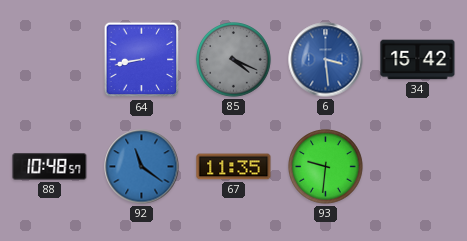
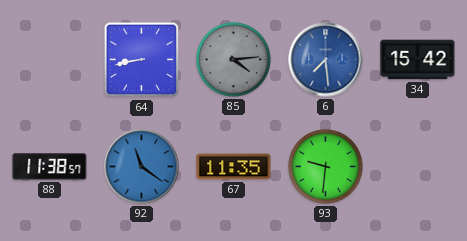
85: 4:19 -> 4:14
6: 3:29 -> 7:29
88: 10:48 -> 11:38
